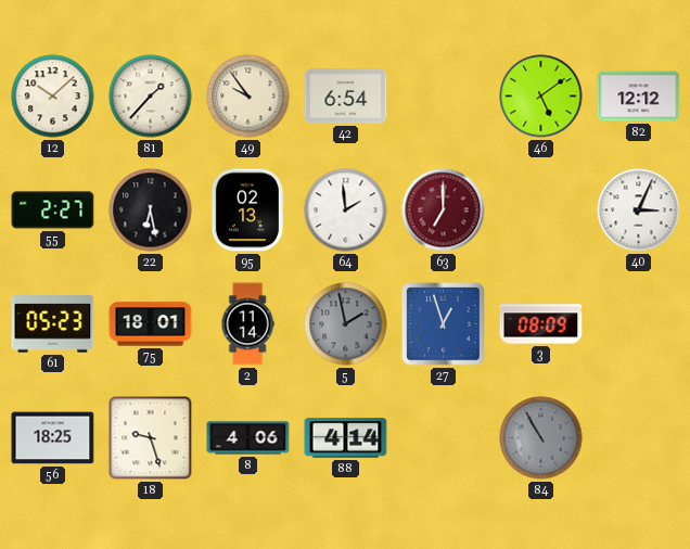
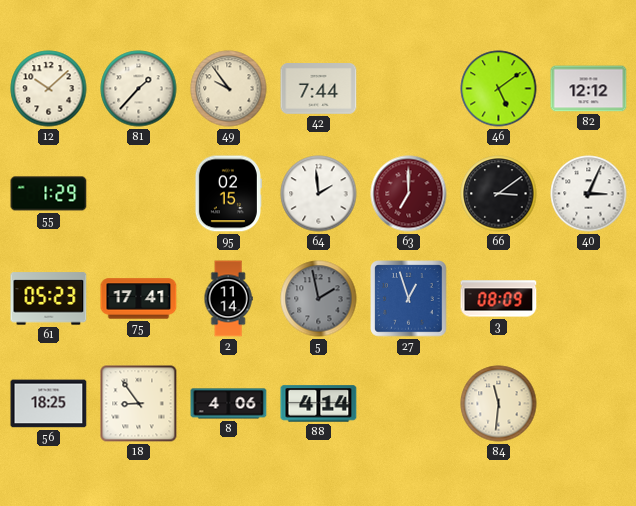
42: 6:54 -> 7:44
55: 2:27 -> 1:29
22: 6:28 -> none
95: 02:13 -> 02:15
66: none -> 3:09
75: 18:01 -> 17:41
18: 9:27 -> 8:54
84: 10:55 -> 11:31
84 dial: grey -> cream
